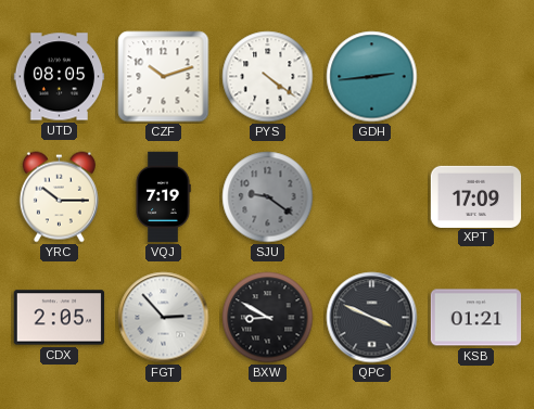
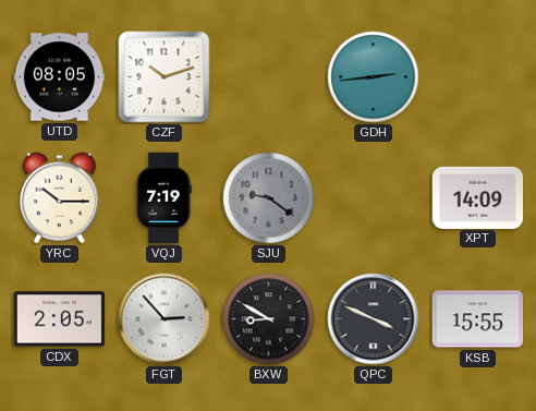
PYS: 4:21 -> none
XPT: 17:09 -> 14:09
KSB: 01:21 -> 15:55
